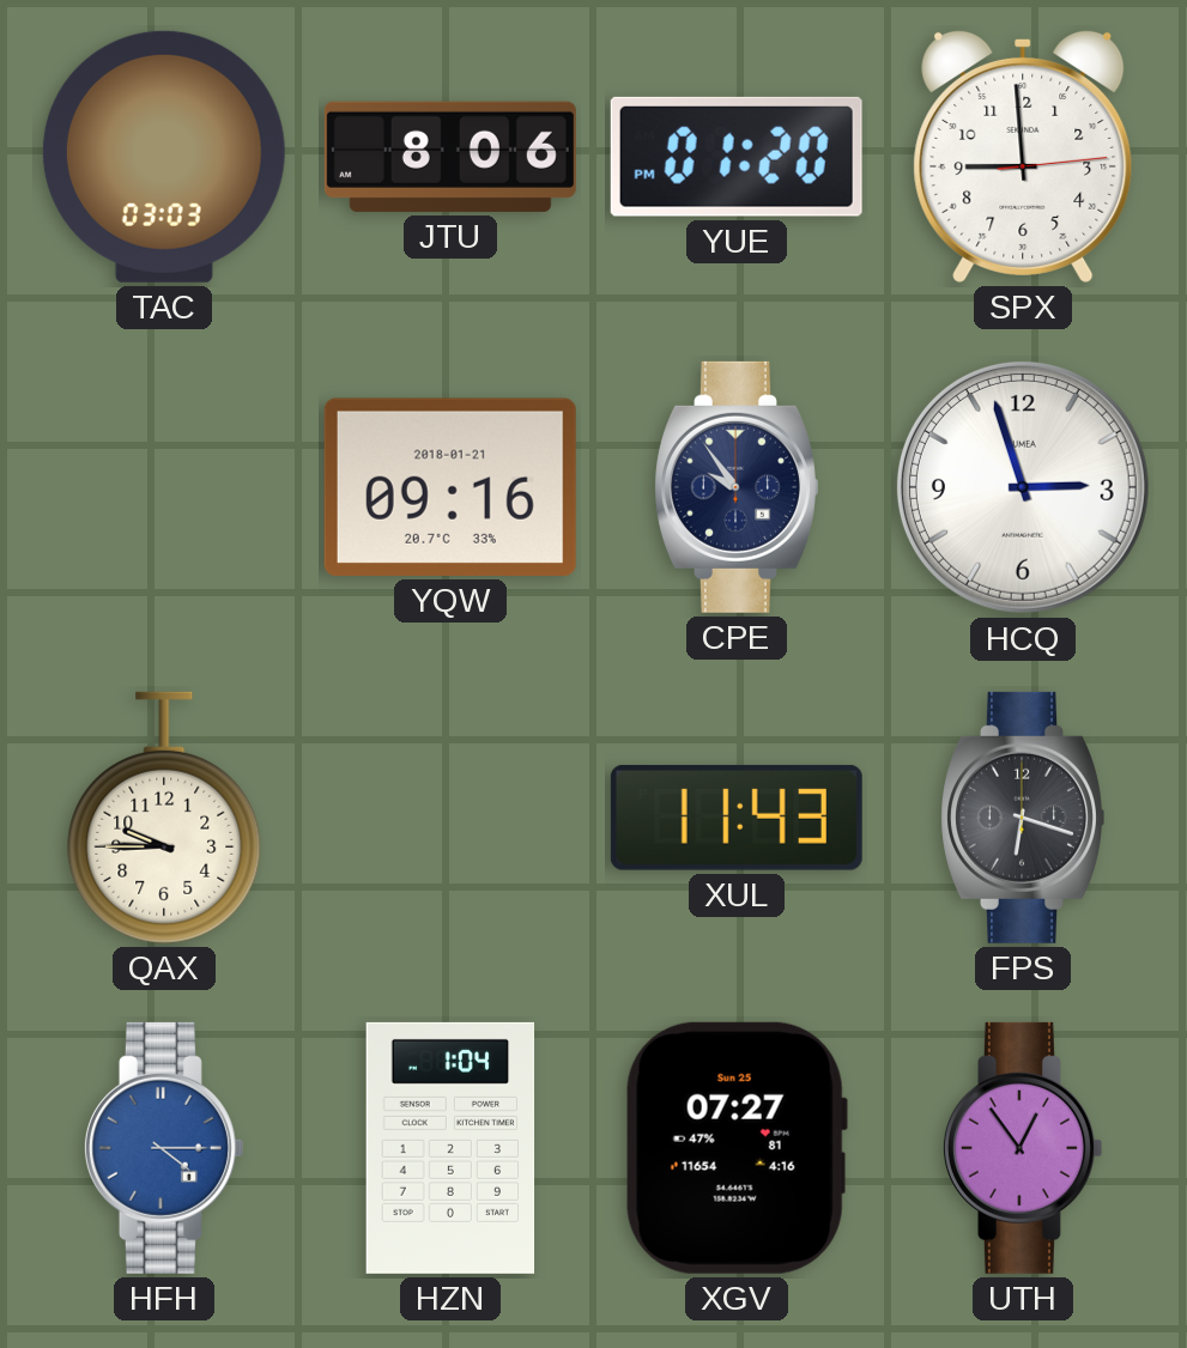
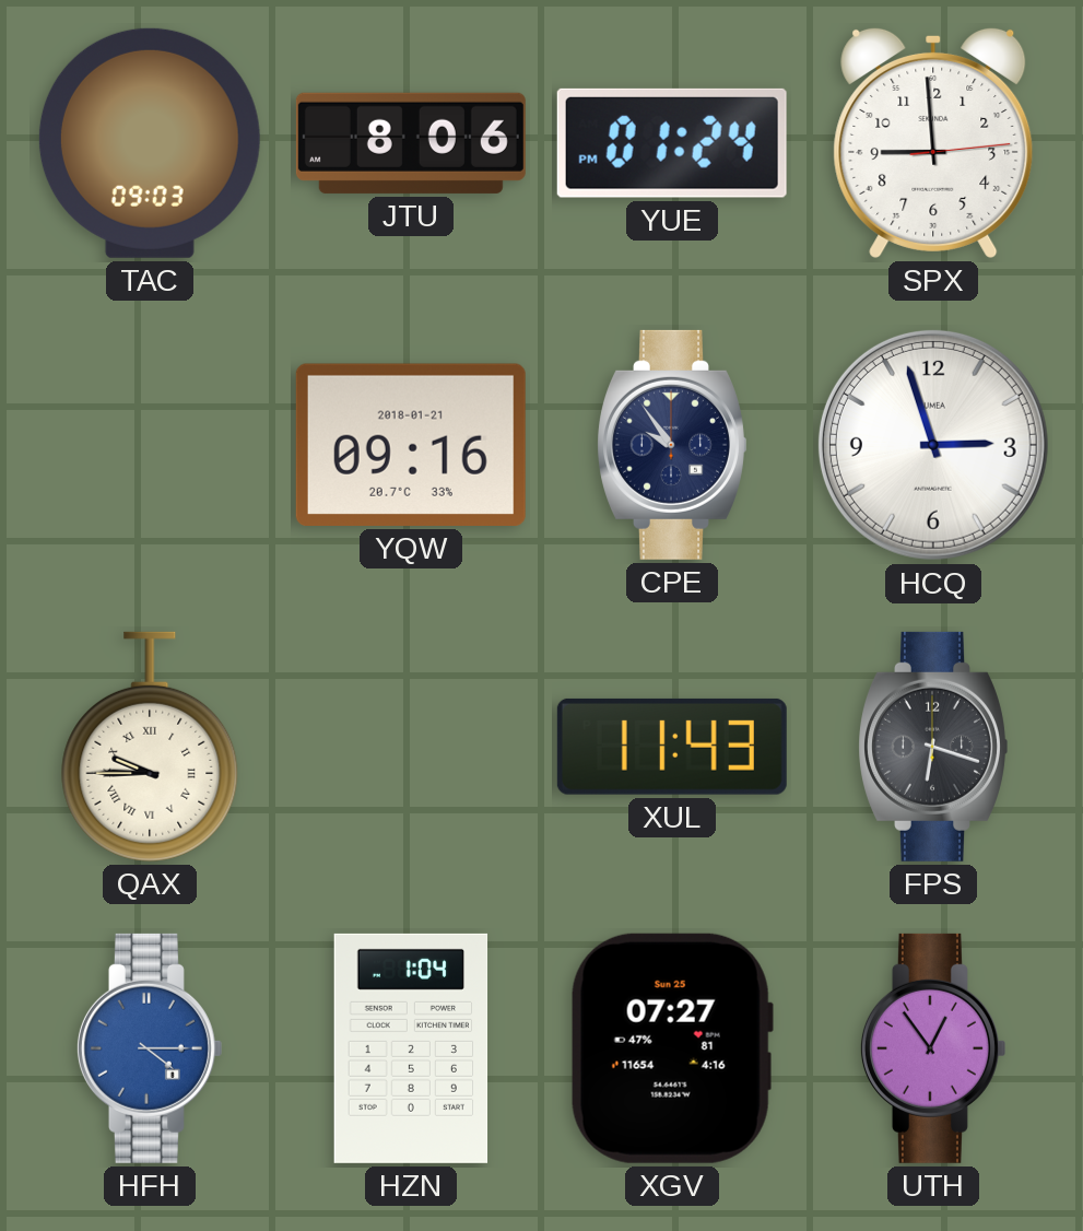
TAC: 03:03 -> 09:03
YUE: 01:20 -> 01:24
QAX numerals: Arabic -> Roman
